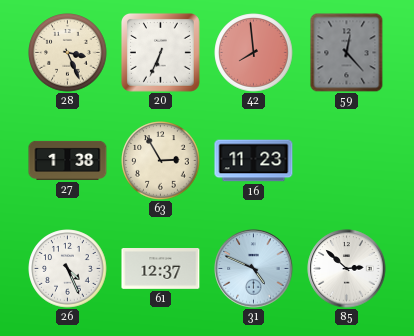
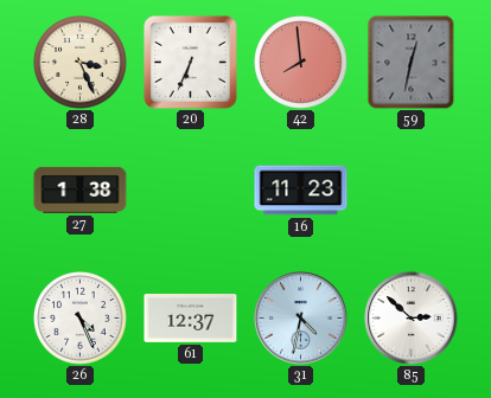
59: 12:23 -> 12:32
63: 2:55 -> none
31: 4:49 -> 4:32
